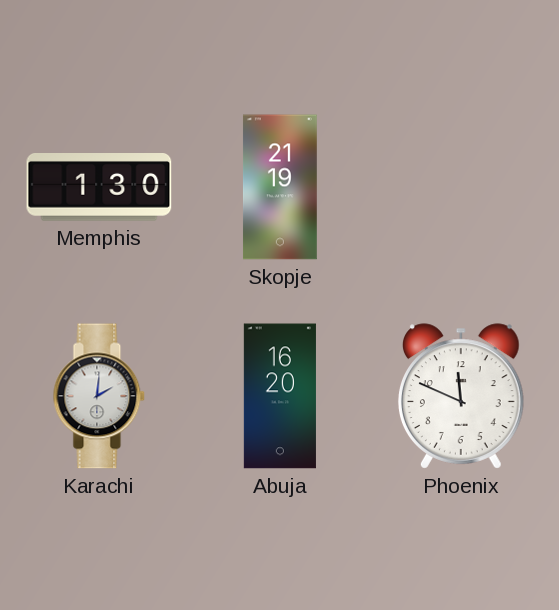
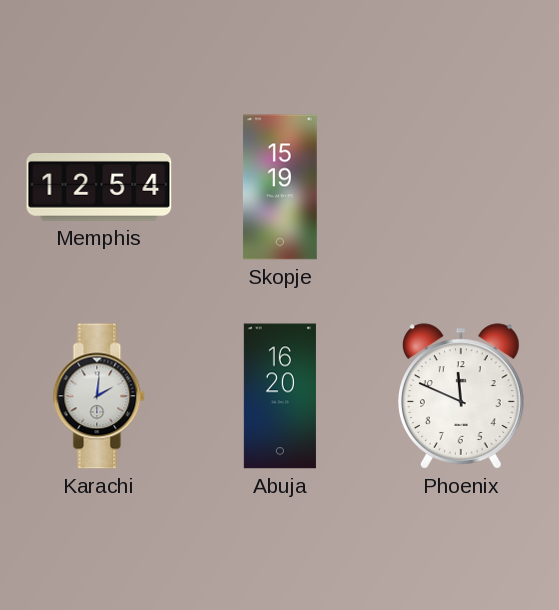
Memphis: 1:30 -> 12:54
Skopje: 21:19 -> 15:19
